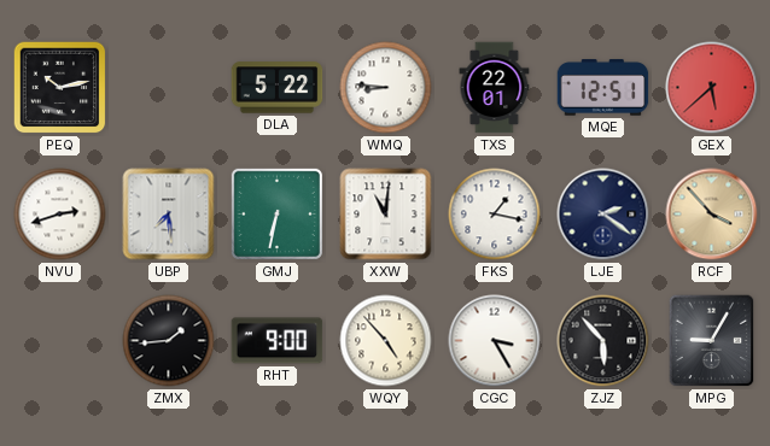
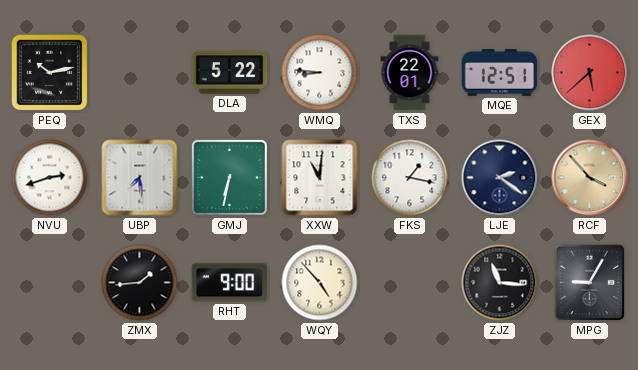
CGC: 3:25 -> none
ZJZ: 5:53 -> 11:16
